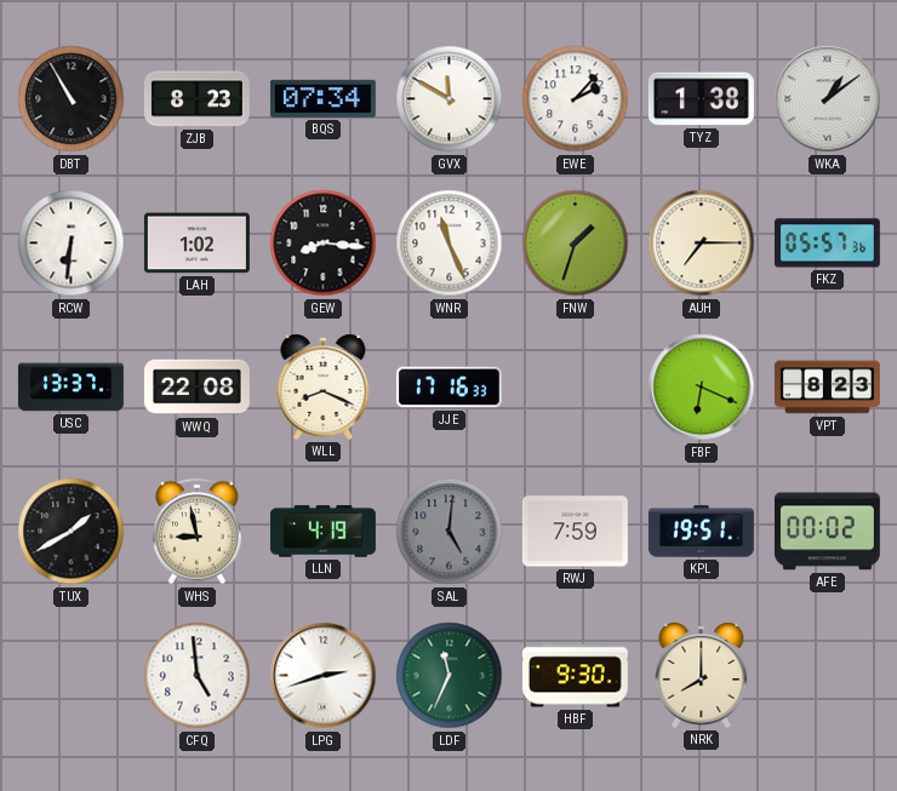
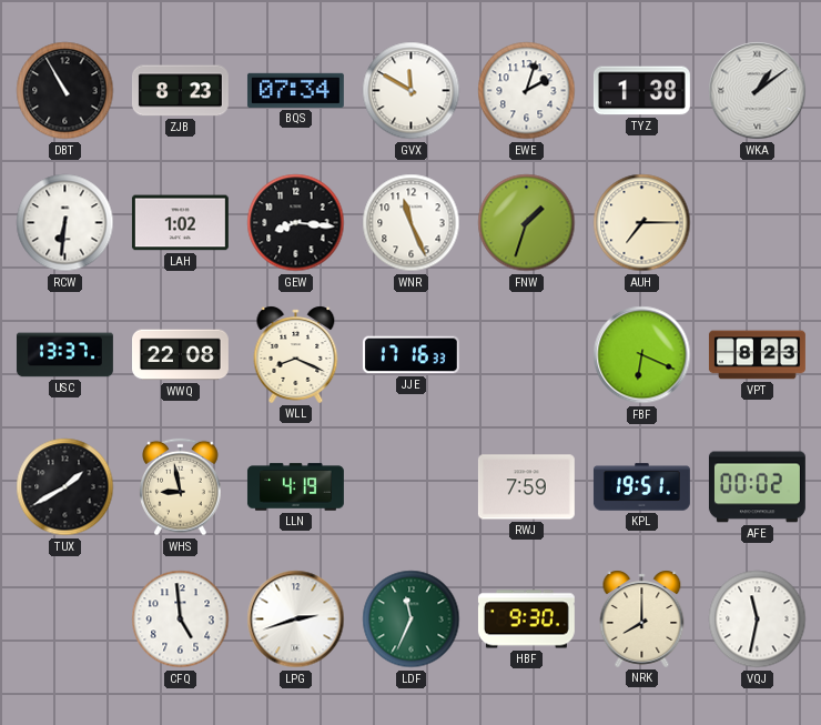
EWE: 2:07 -> 2:03
FKZ: 05:57 -> none
SAL: 5:01 -> none
VQJ: none -> 11:32
